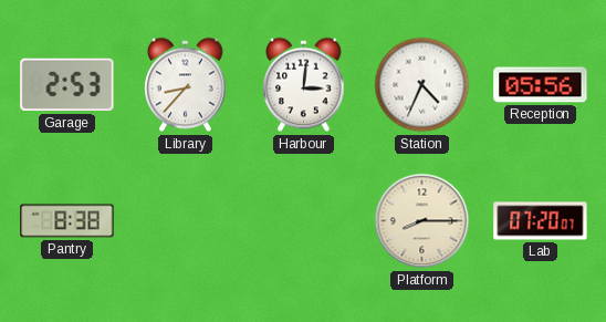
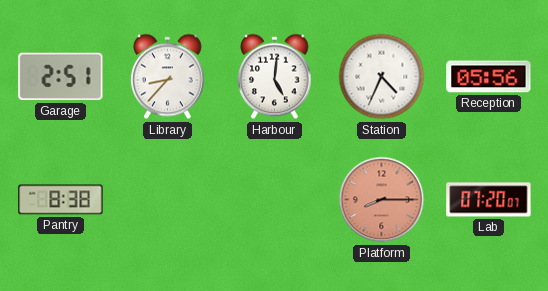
Garage: 2:53 -> 2:51
Harbour: 3:01 -> 5:01
Platform dial: cream -> salmon
